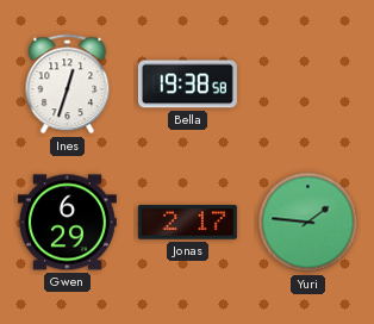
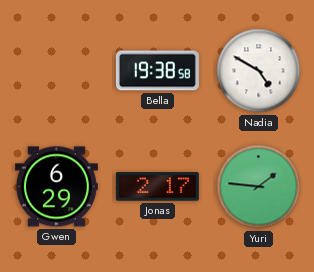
Ines: 12:33 -> none
Nadia: none -> 4:50
